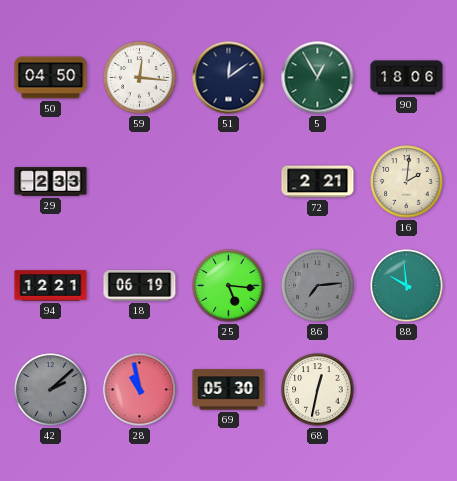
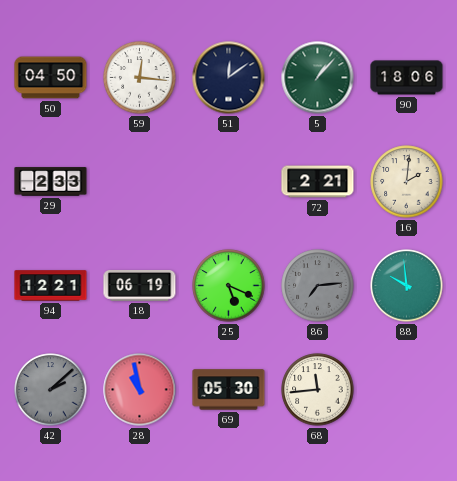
5: 12:55 -> 1:07
25: 5:16 -> 5:19
68: 12:32 -> 11:44
